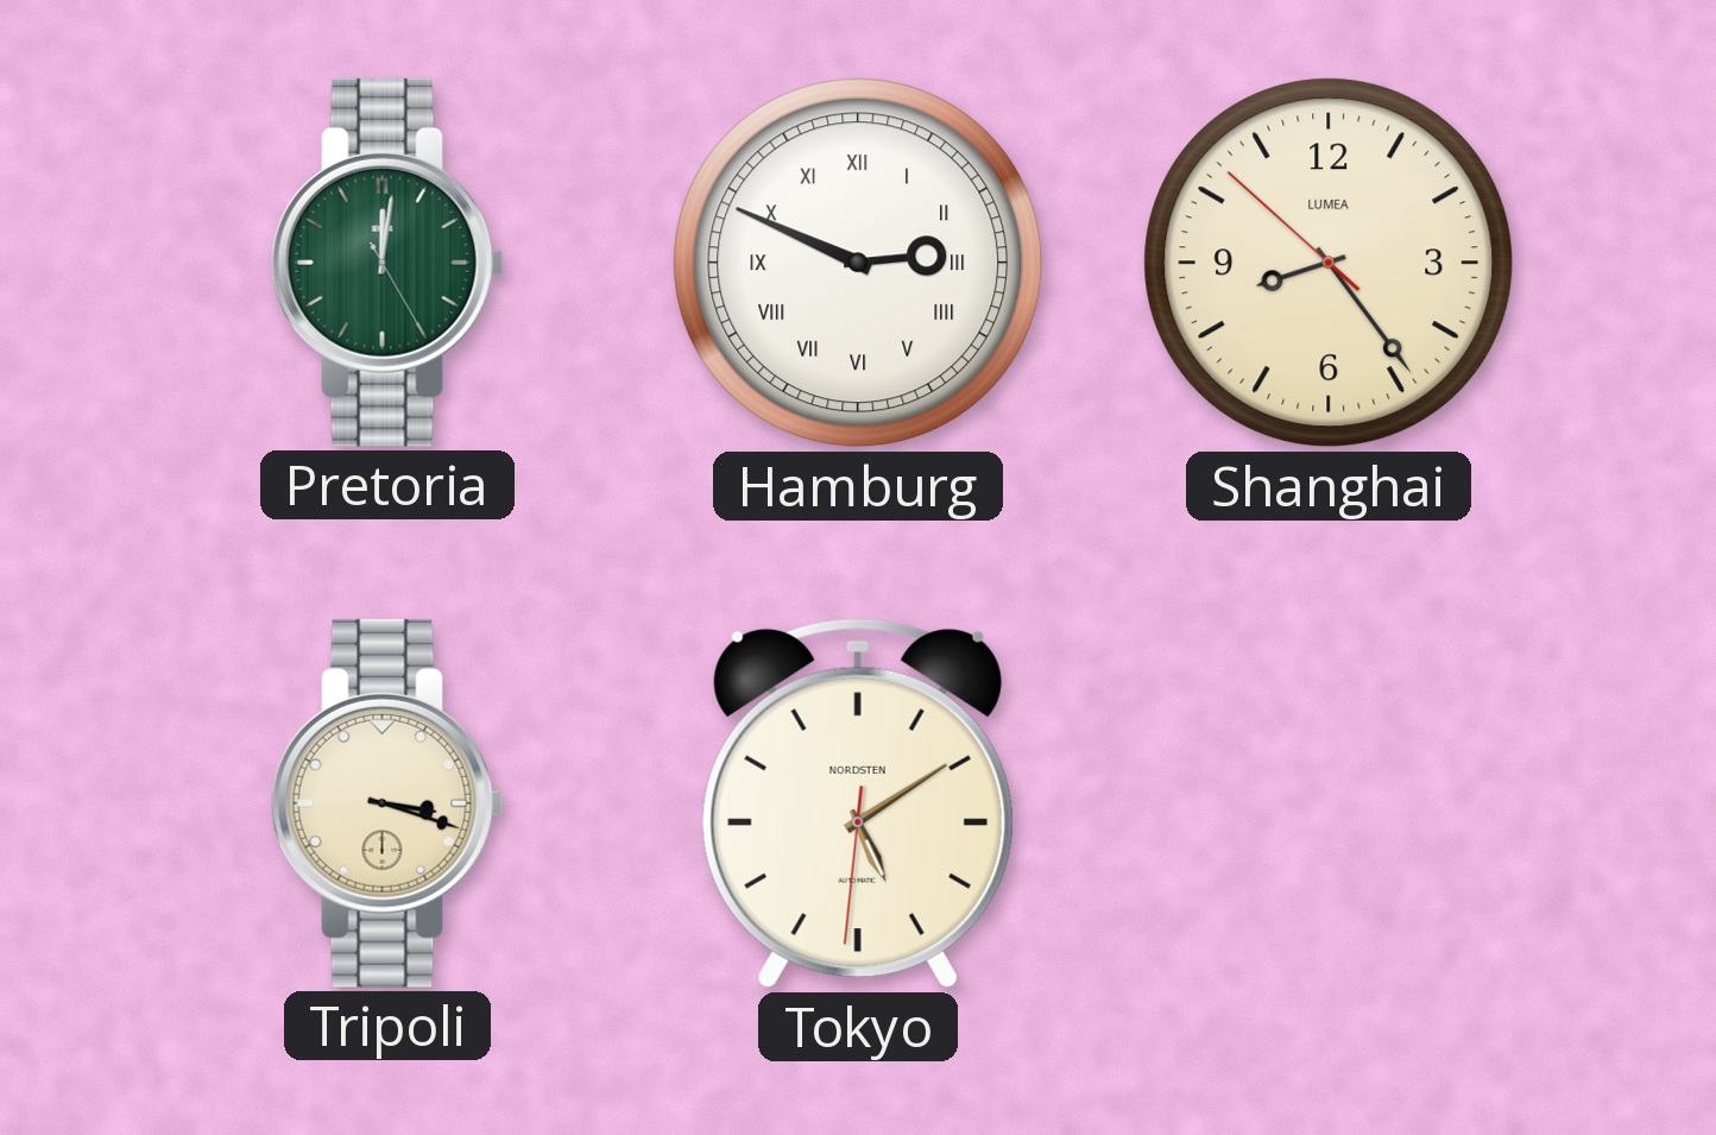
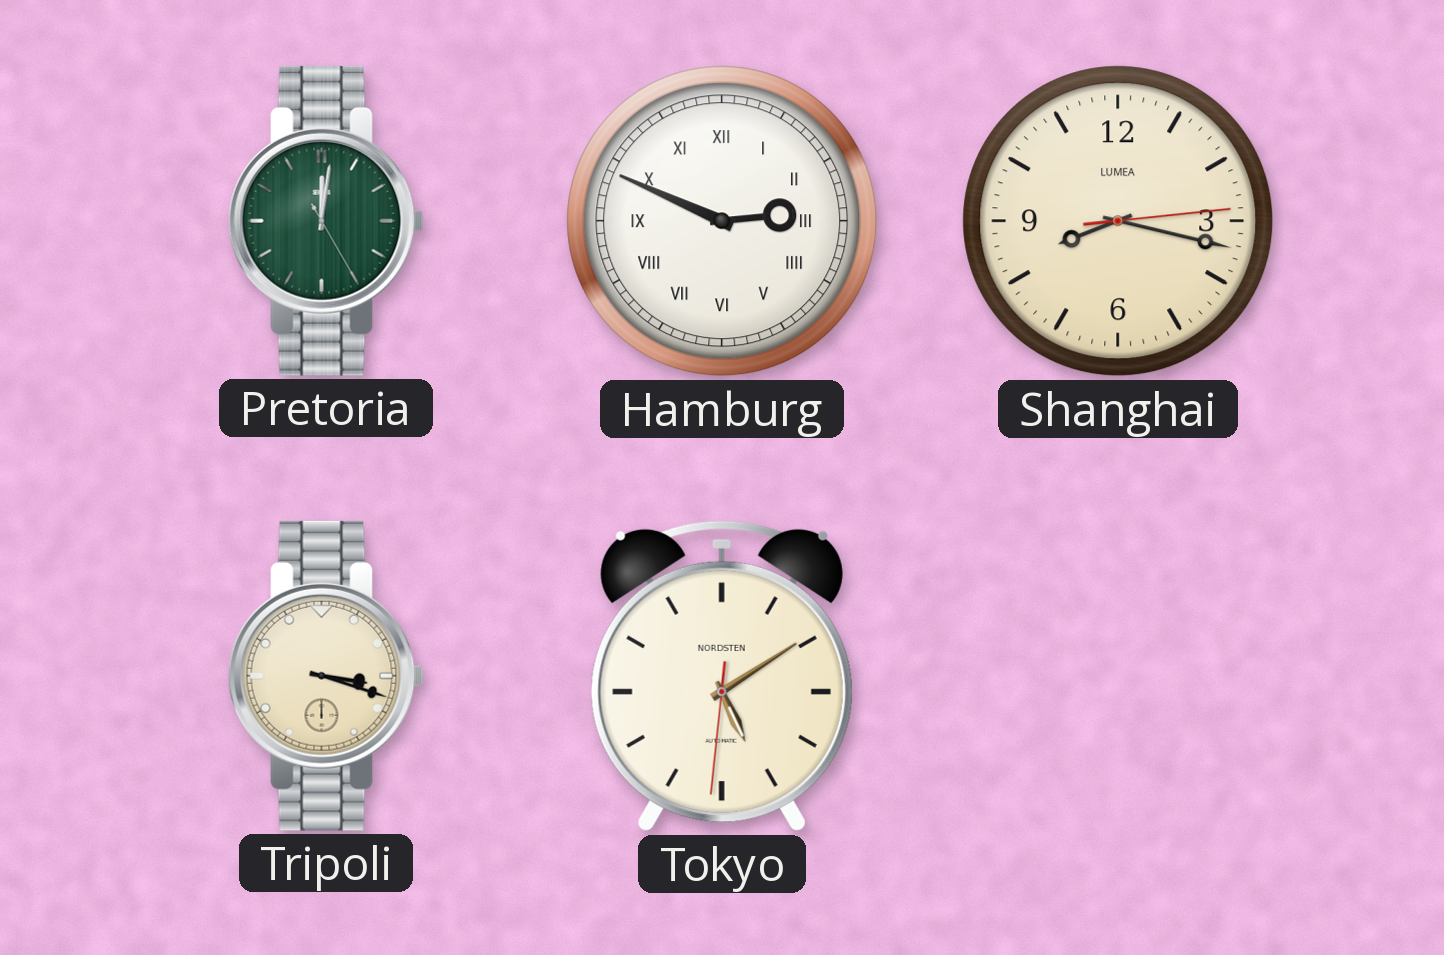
Shanghai: 8:23 -> 8:17
